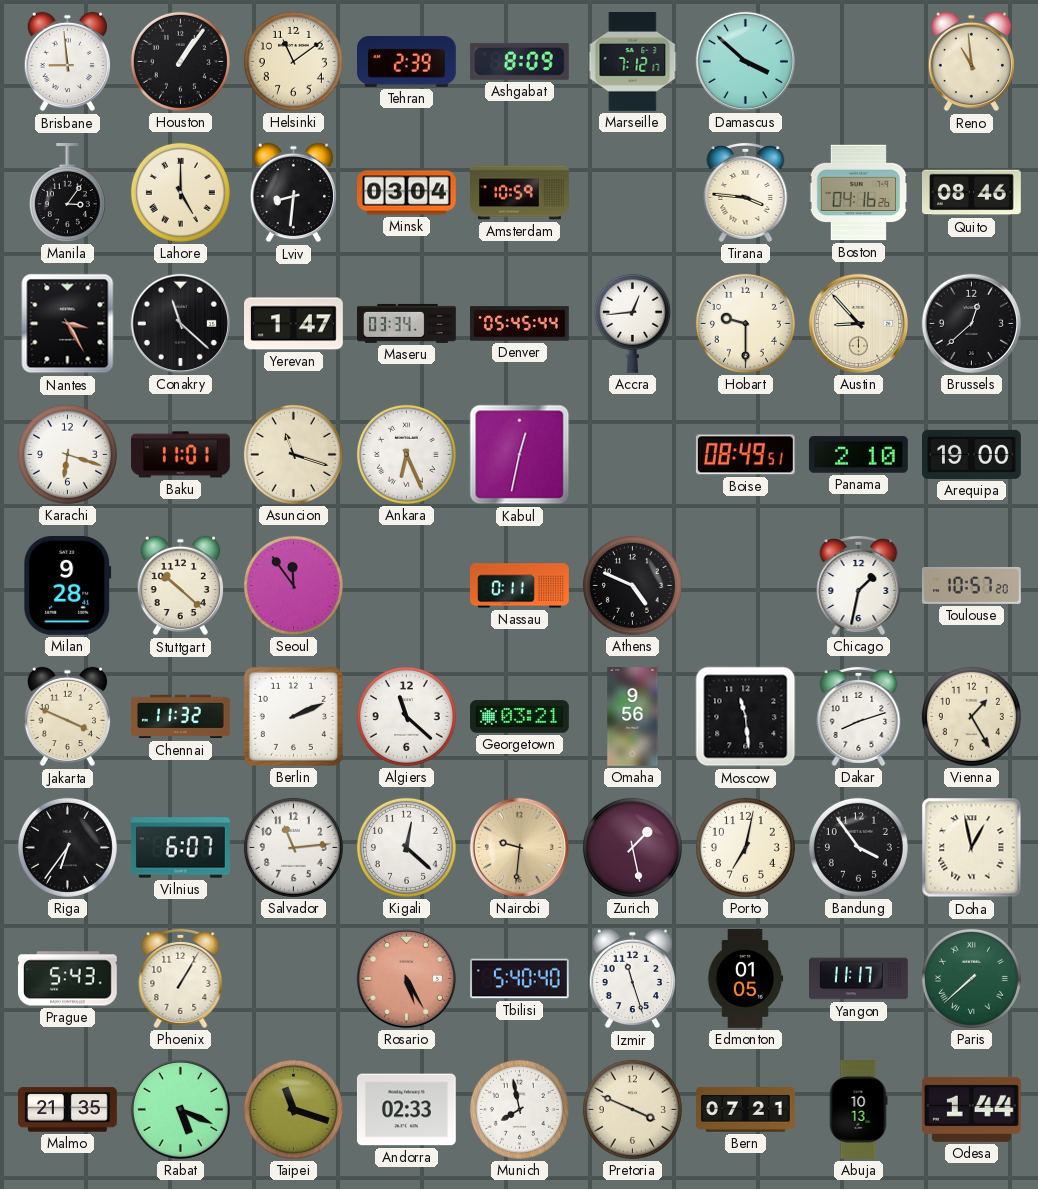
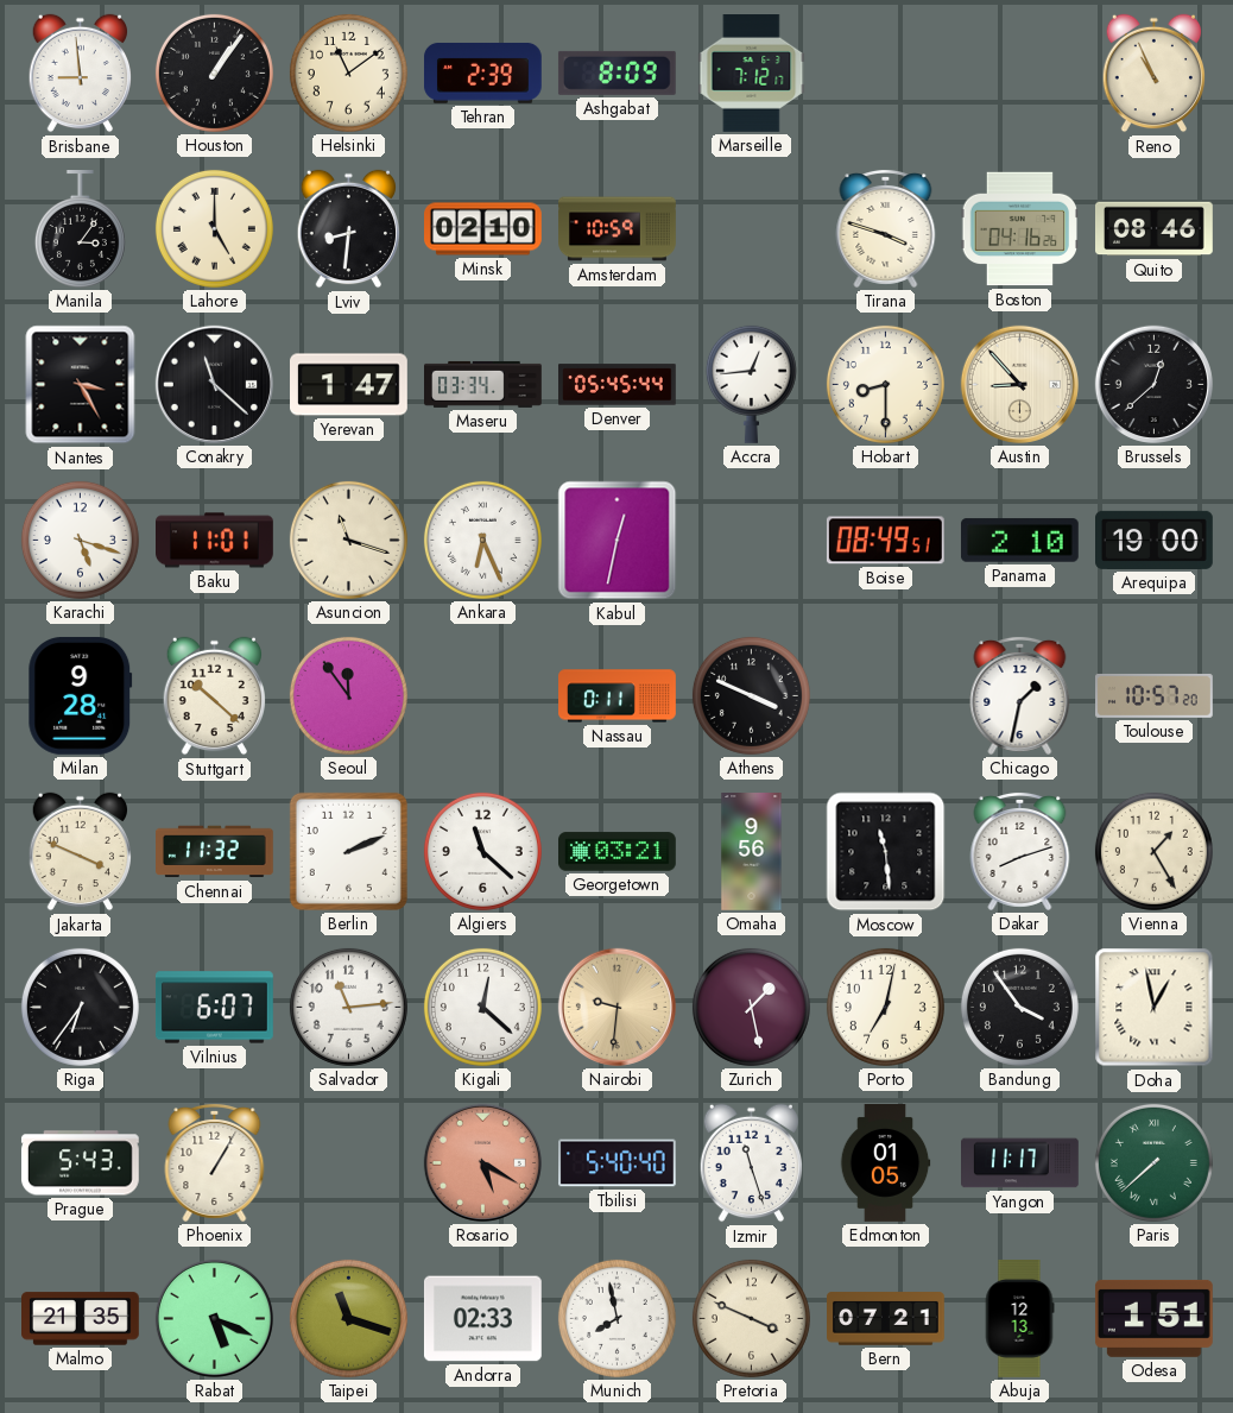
Damascus: 3:52 -> none
Reno: 10:59 -> 10:56
Minsk: 03:04 -> 02:10
Tirana: 3:46 -> 3:48
Hobart: 9:30 -> 8:30
Karachi: 6:18 -> 5:18
Athens: 4:49 -> 3:49
Rosario: 5:25 -> 5:20
Abuja: 10:13 -> 12:13
Odesa: 1:44 -> 1:51
